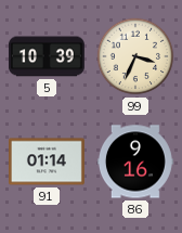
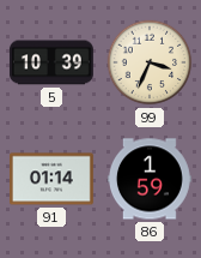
86: 9:16 -> 1:59
